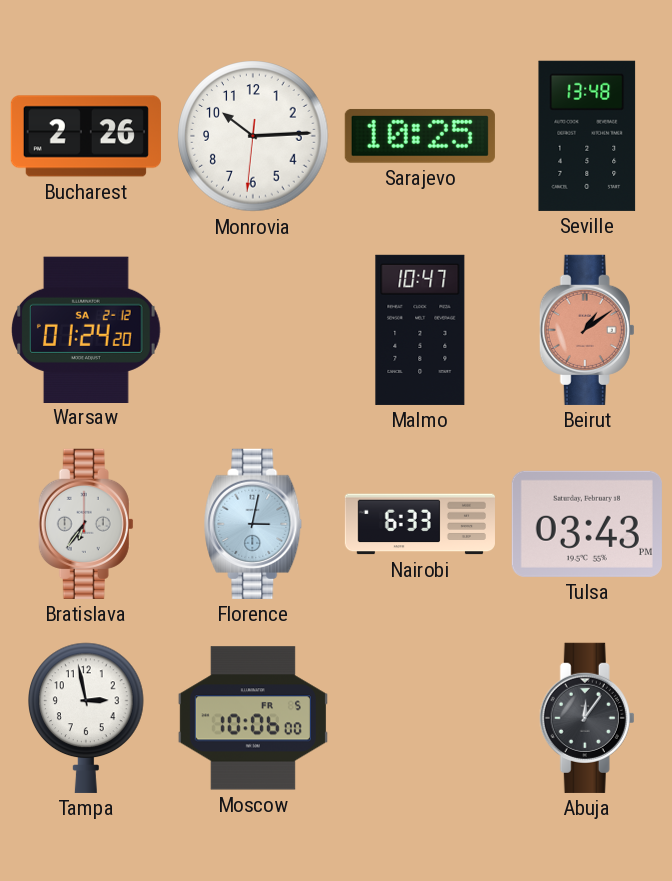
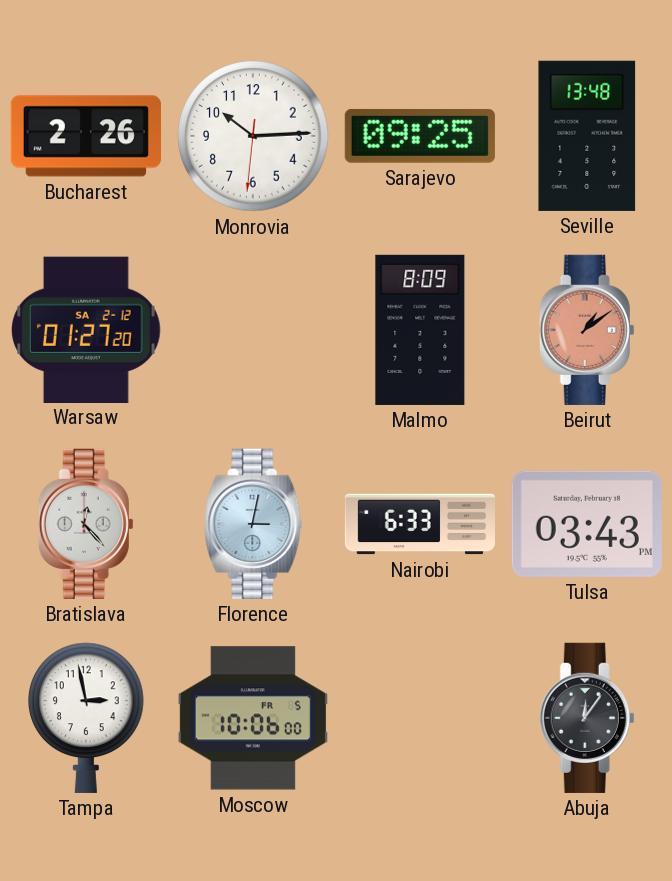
Sarajevo: 10:25 -> 09:25
Warsaw: 01:24 -> 01:27
Malmo: 10:47 -> 8:09
Bratislava: 6:36 -> 12:23
